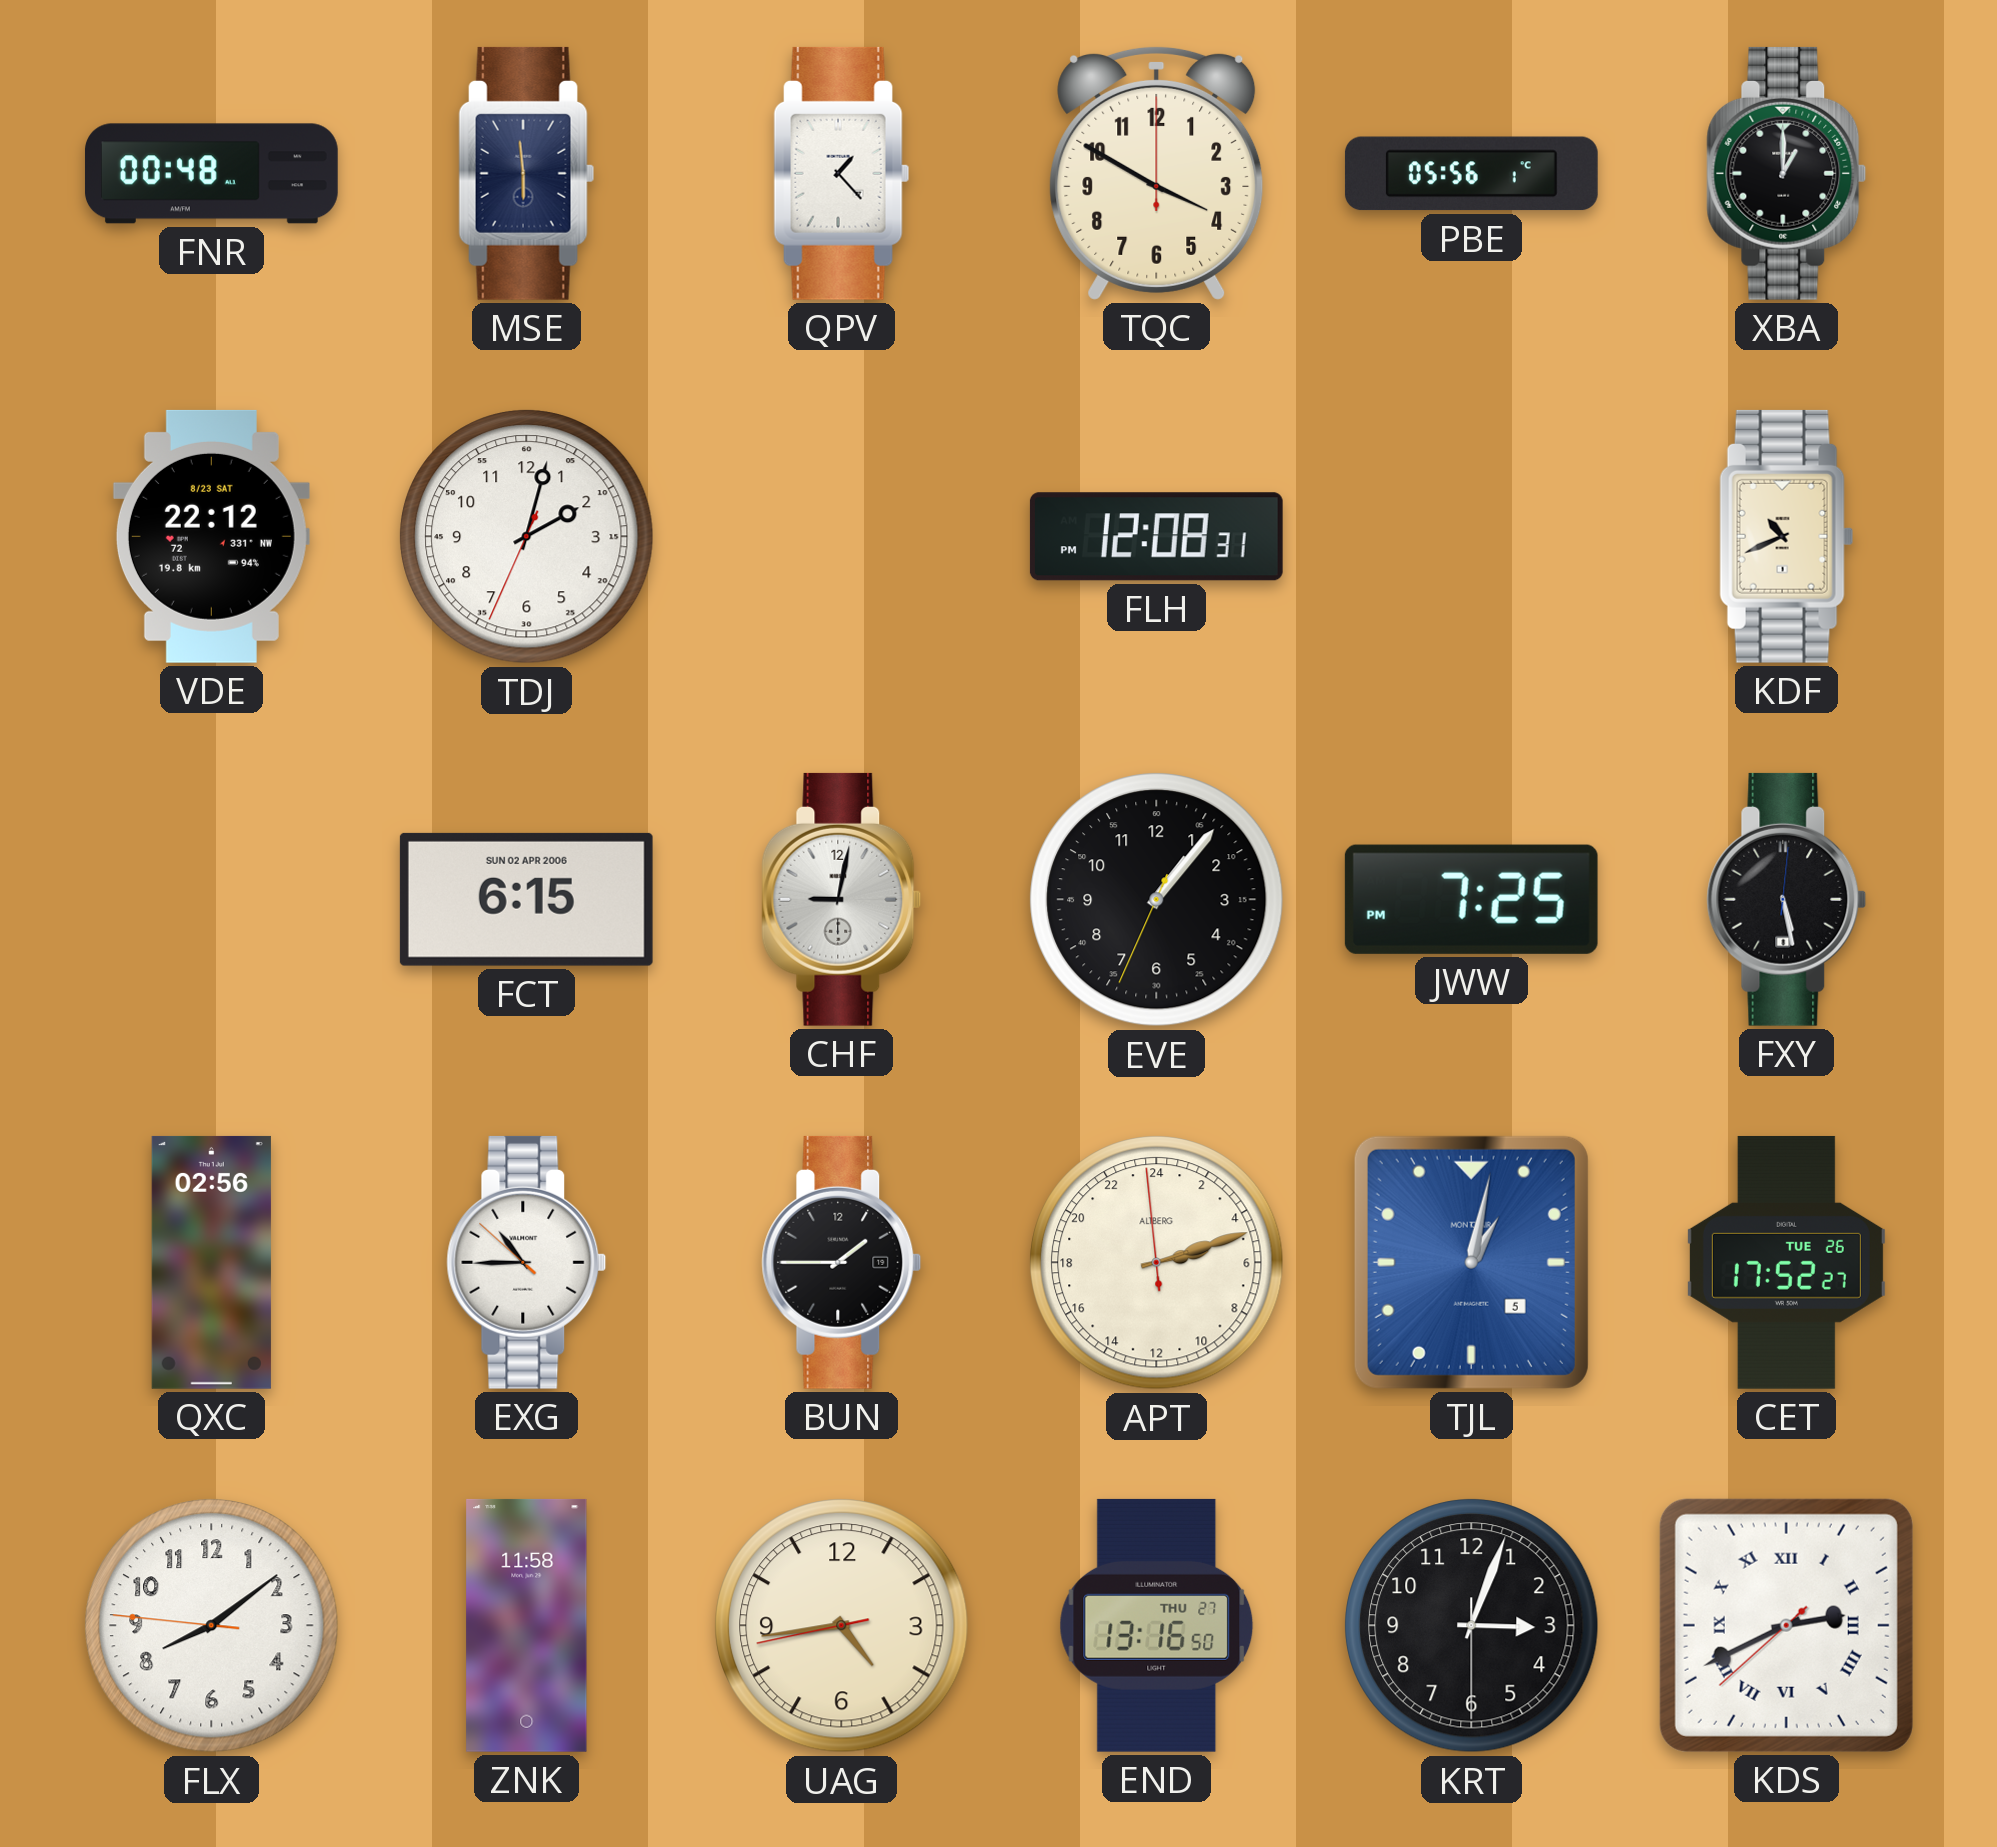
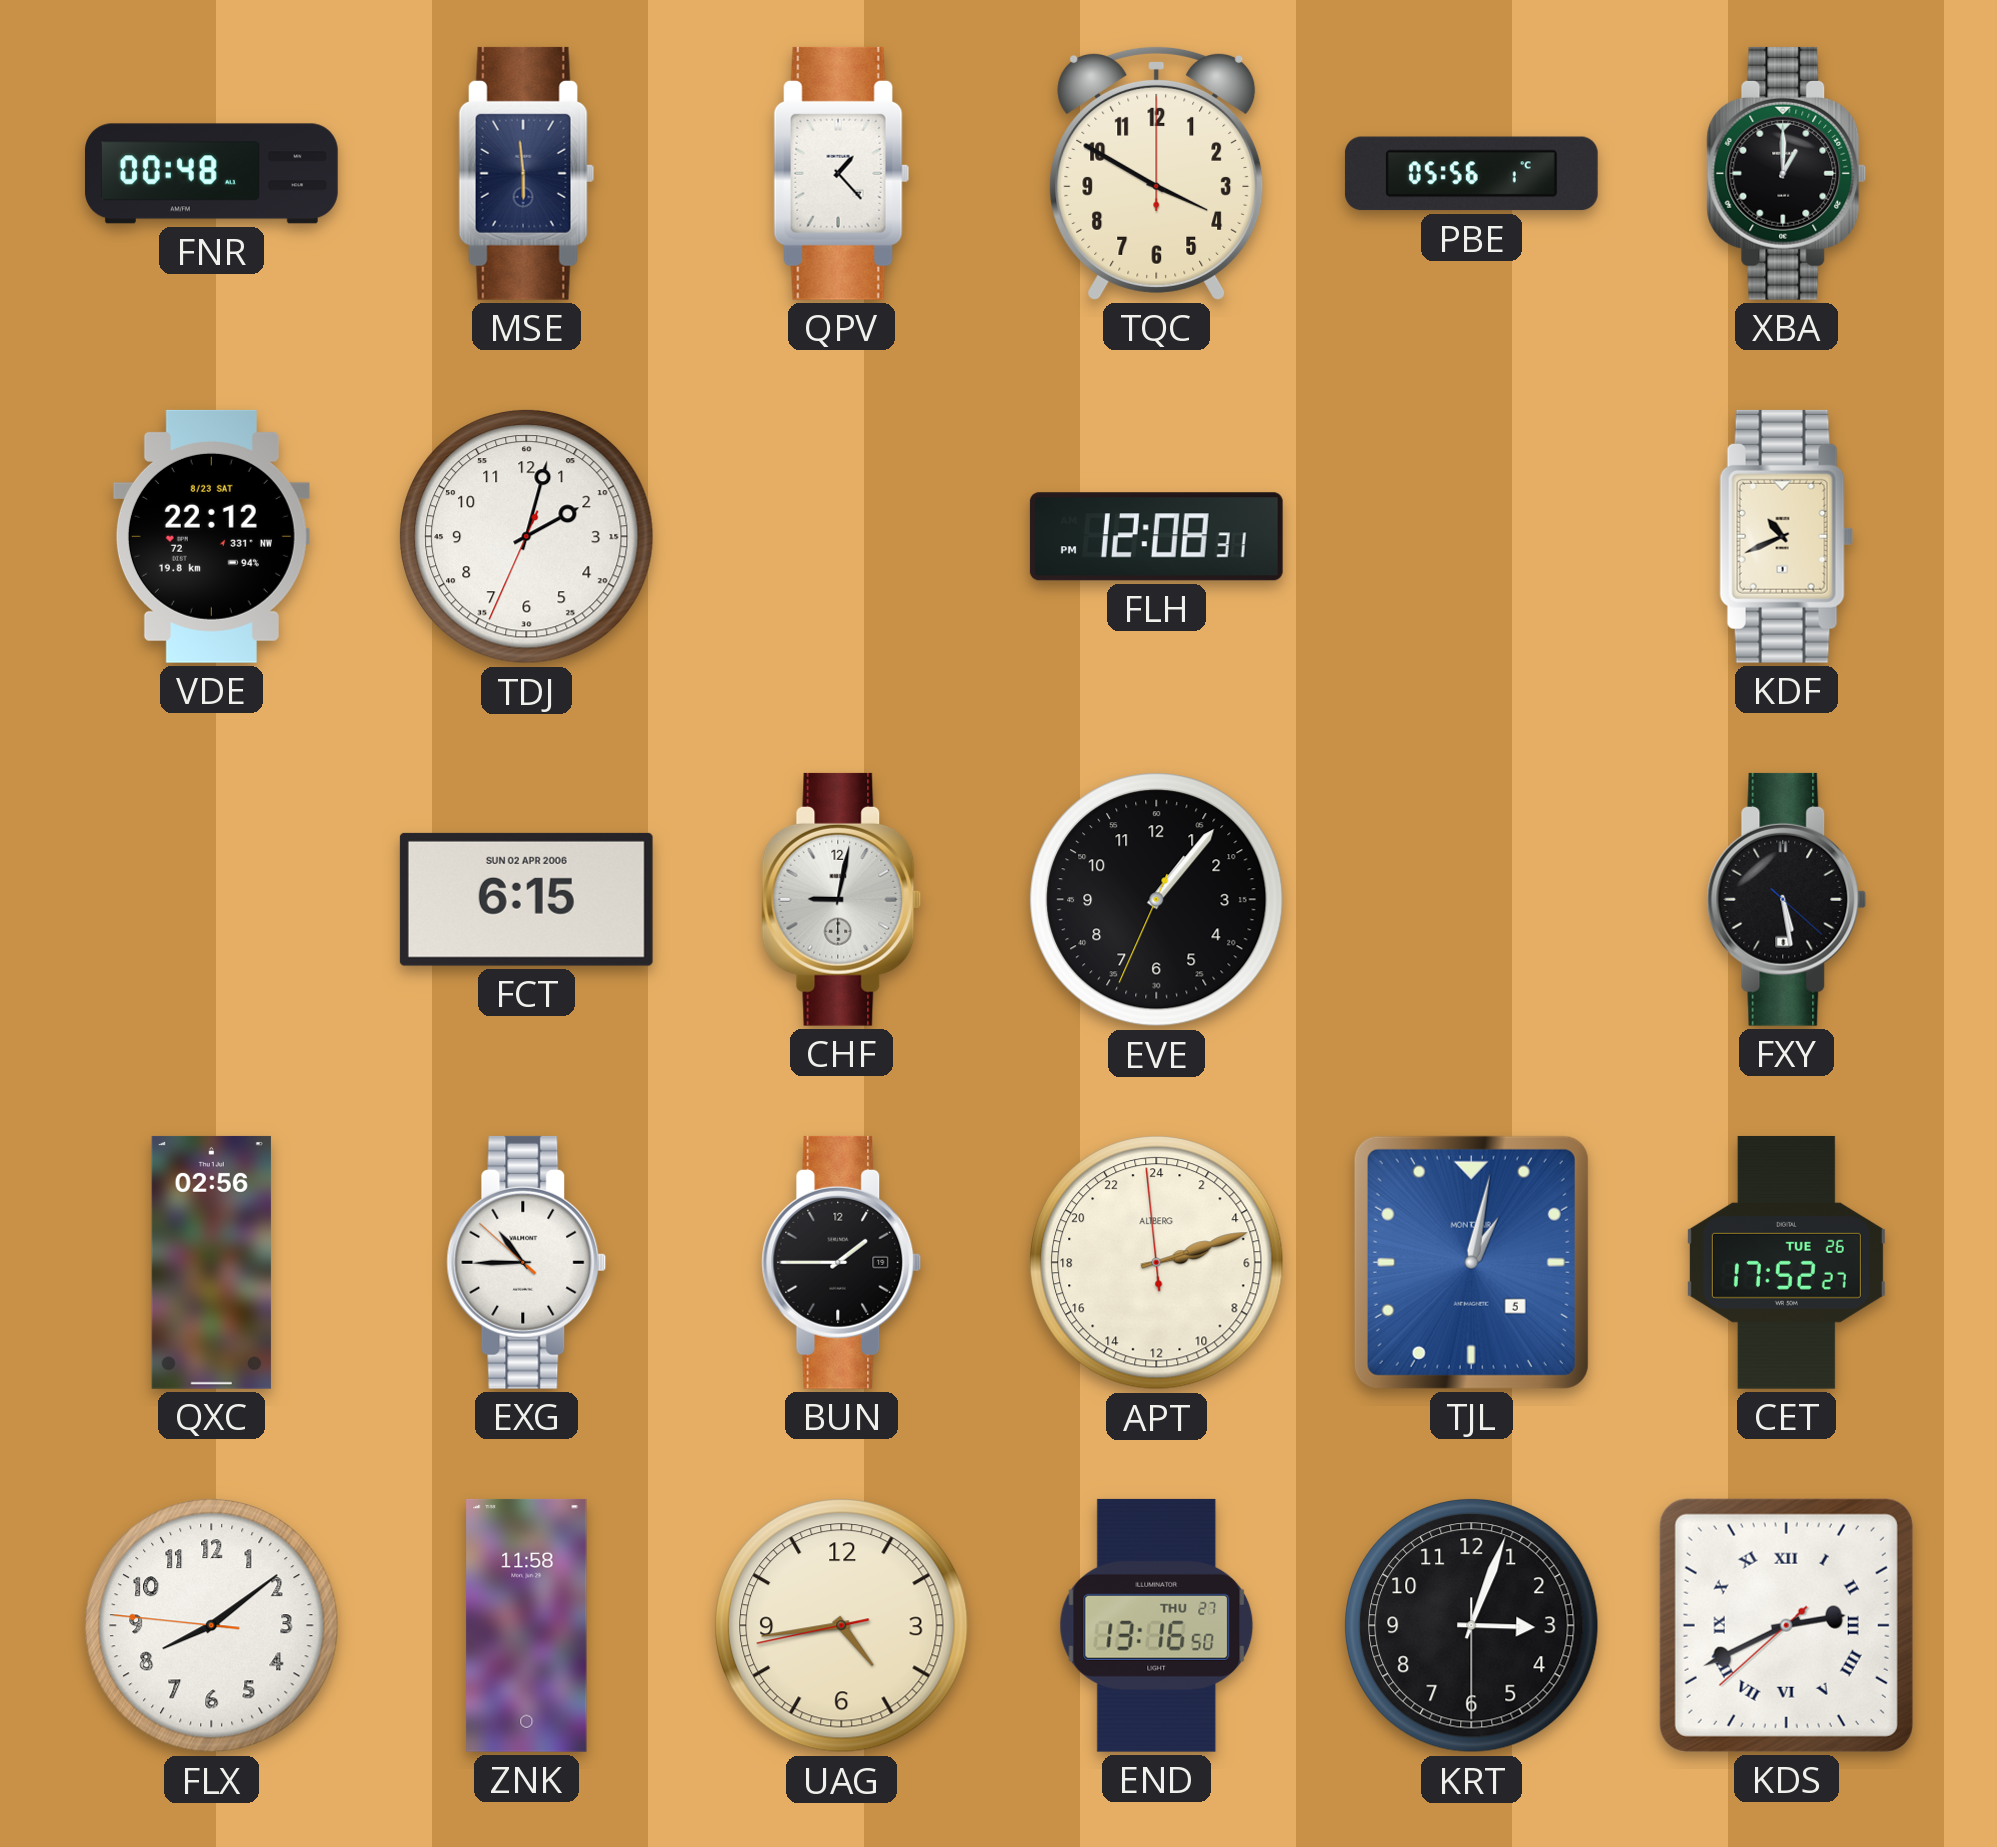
JWW: 7:25 -> none
FXY: 5:28:01 -> 5:28:22
